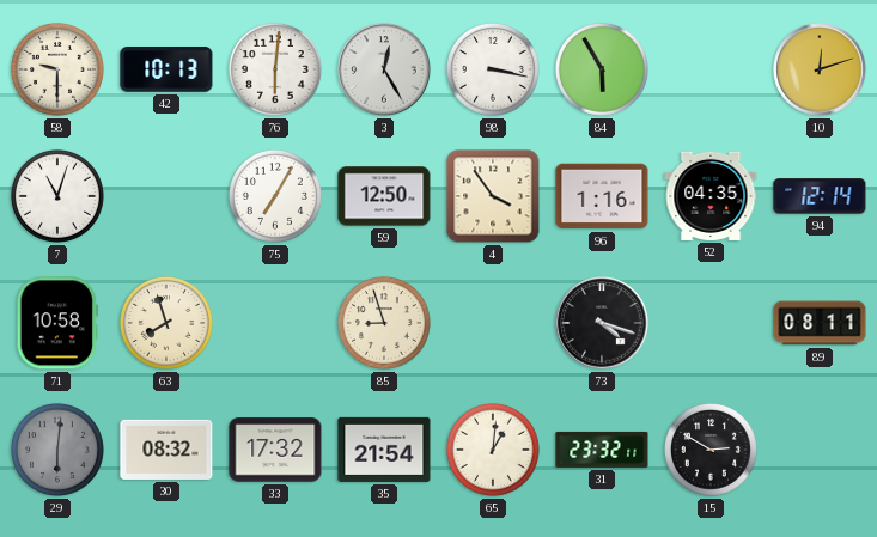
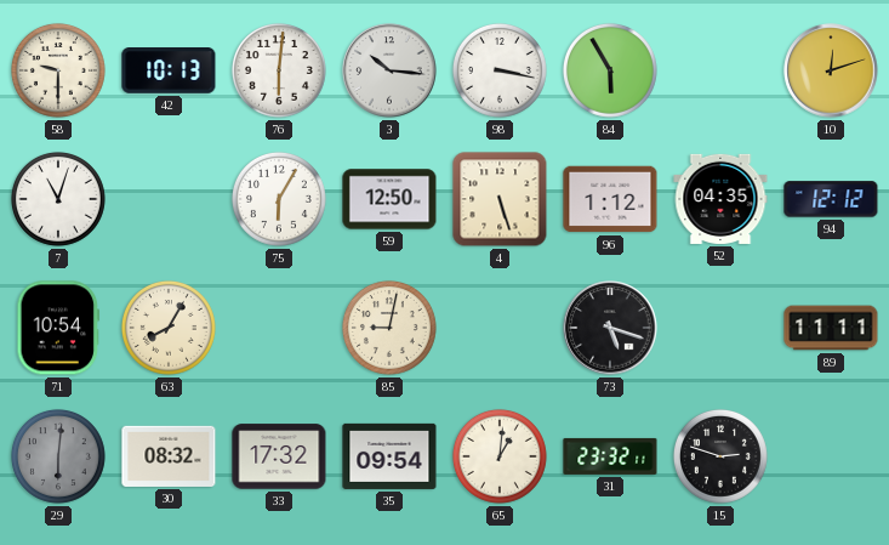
3: 12:25 -> 10:16
75: 7:05 -> 6:05
4: 3:54 -> 5:27
96: 1:16 -> 1:12
94: 12:14 -> 12:12
71: 10:58 -> 10:54
63: 7:57 -> 8:05
85: 8:57 -> 9:02
73: 4:18 -> 5:18
89: 08:11 -> 11:11
35: 21:54 -> 09:54
15: 2:50 -> 2:48
